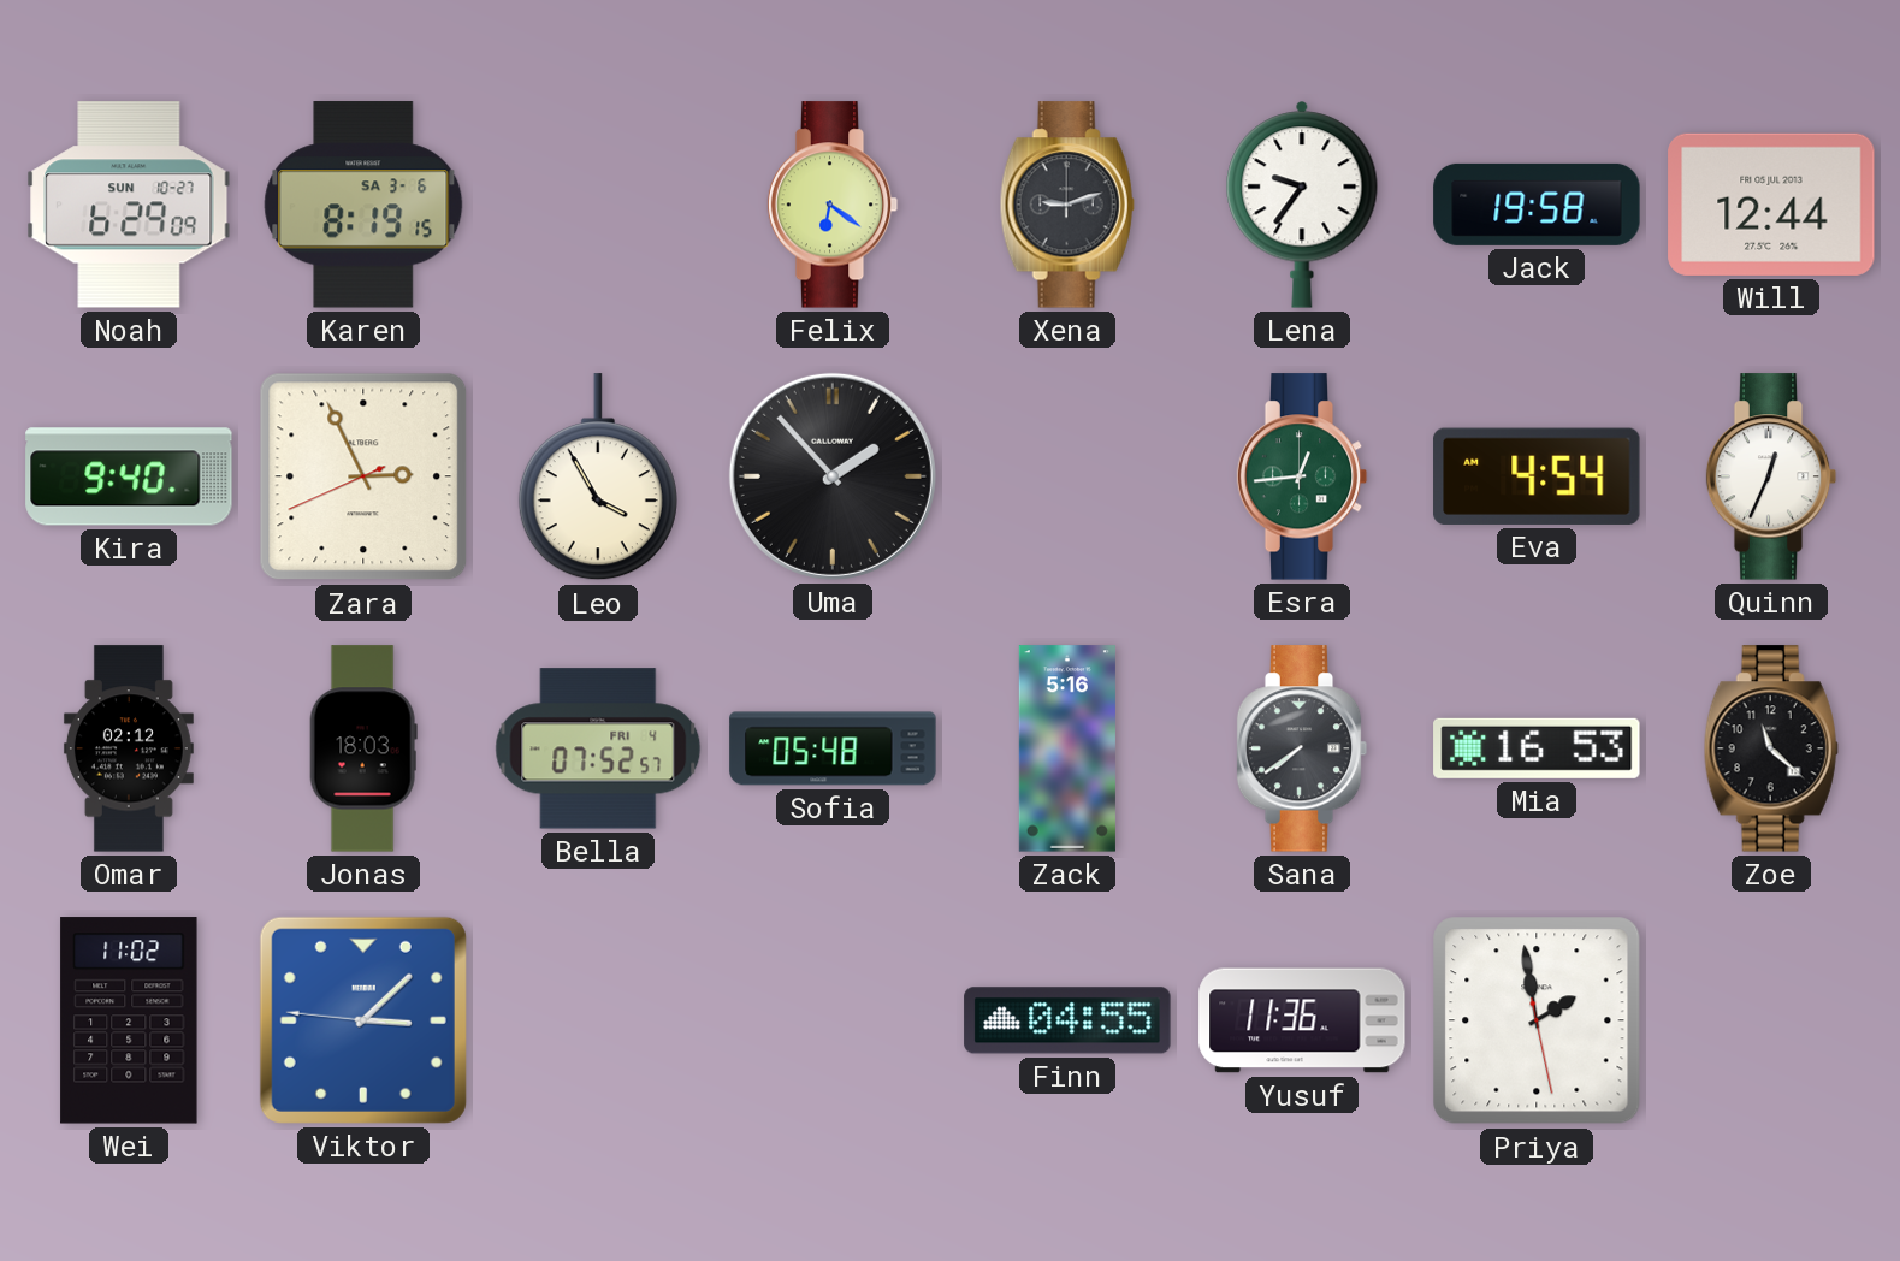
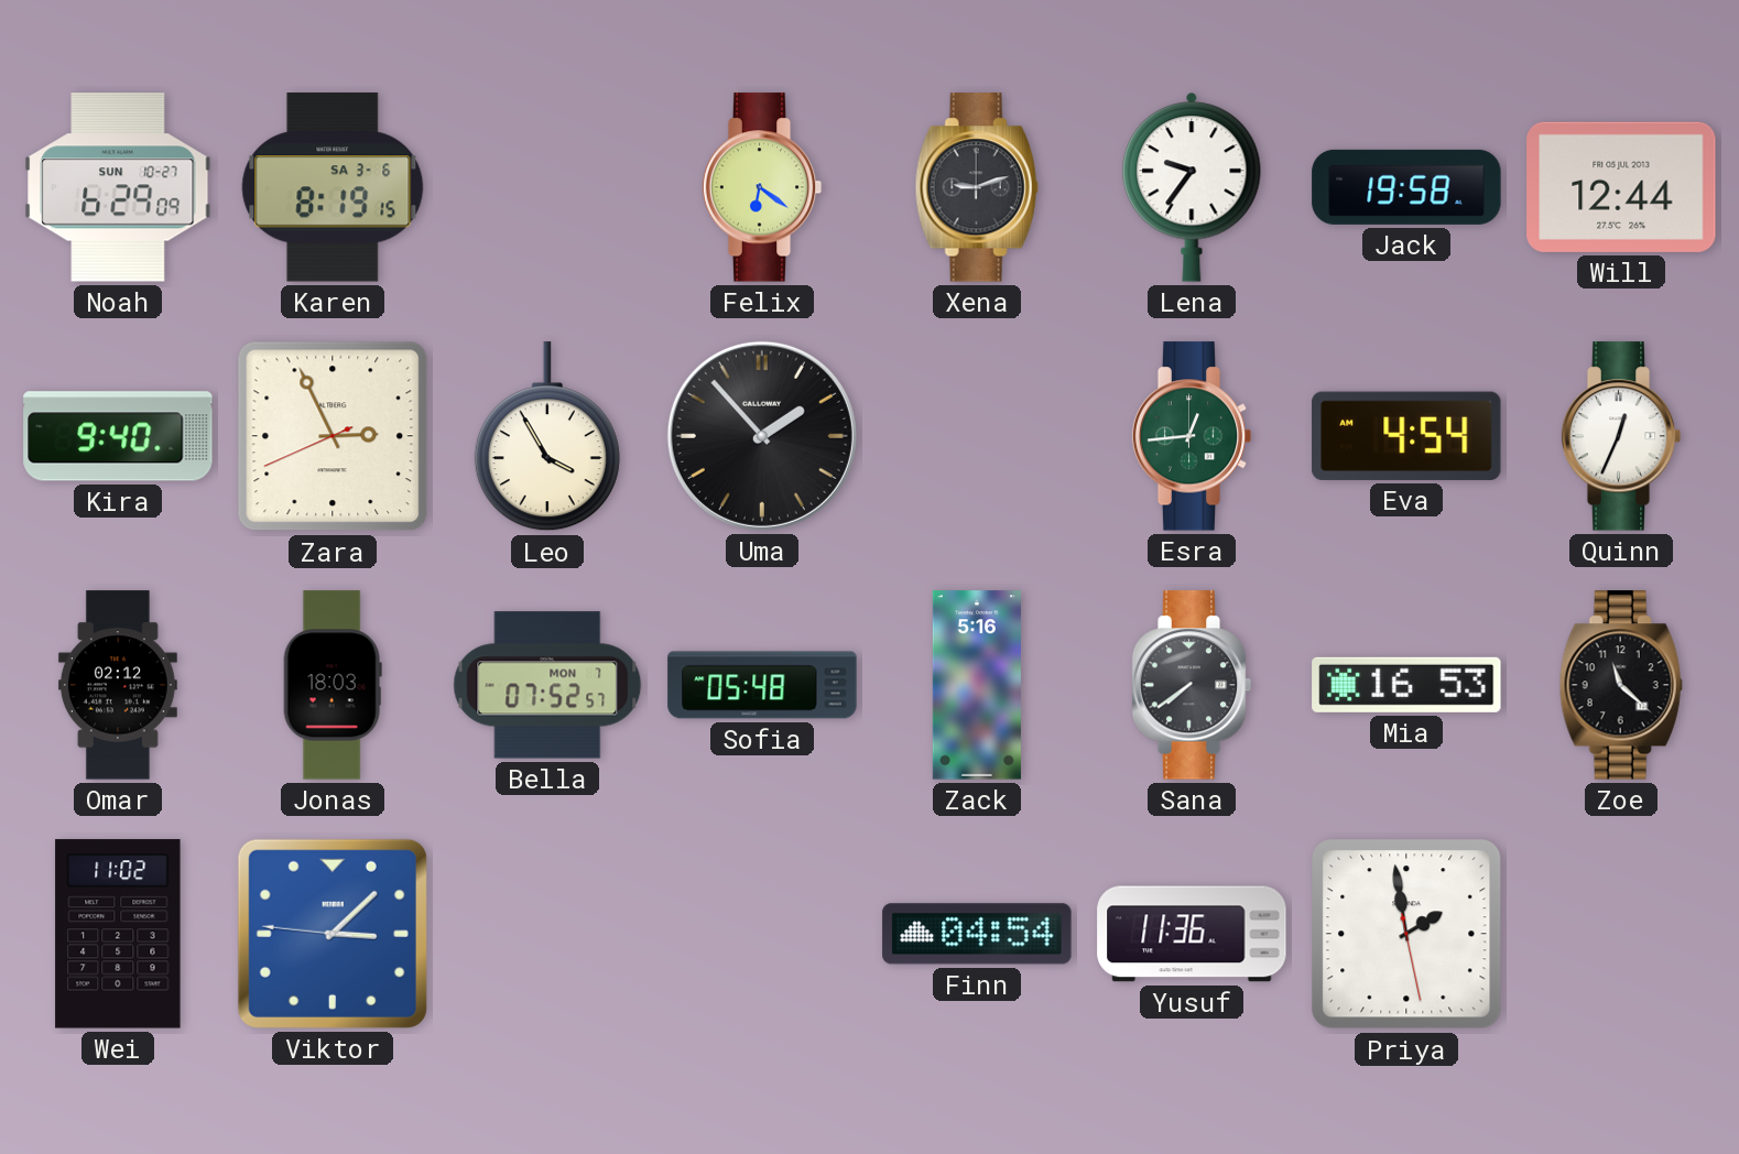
Bella date: FRI 4 -> MON 7
Finn: 04:55 -> 04:54
